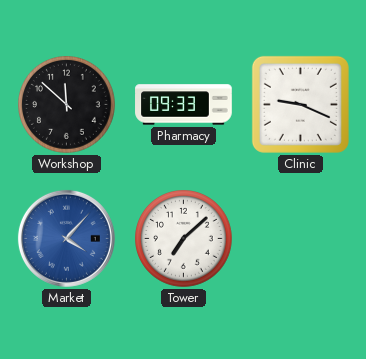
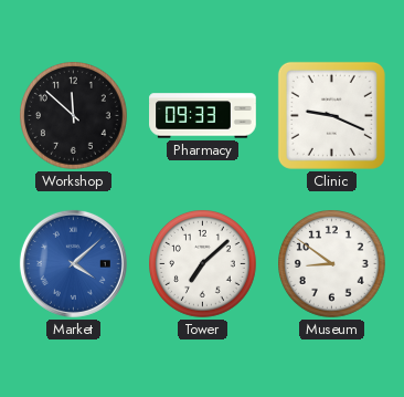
Market: 4:07 -> 4:08
Museum: none -> 8:51
